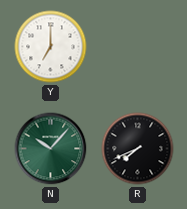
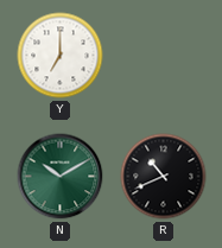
N: 10:07 -> 10:10
R: 7:41 -> 10:41
